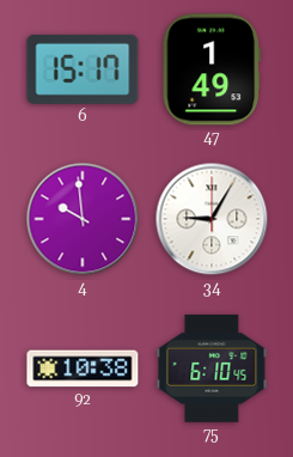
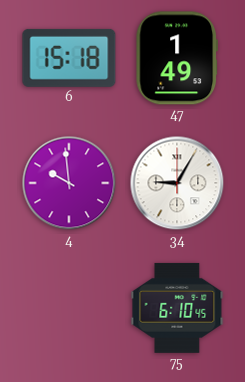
6: 15:17 -> 15:18
92: 10:38 -> none
